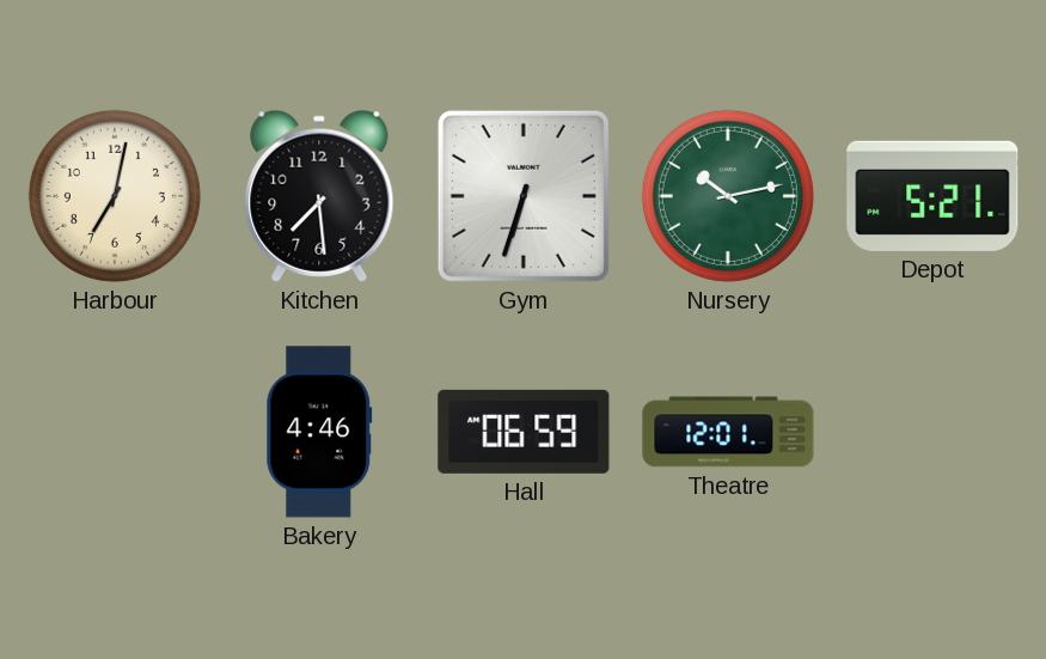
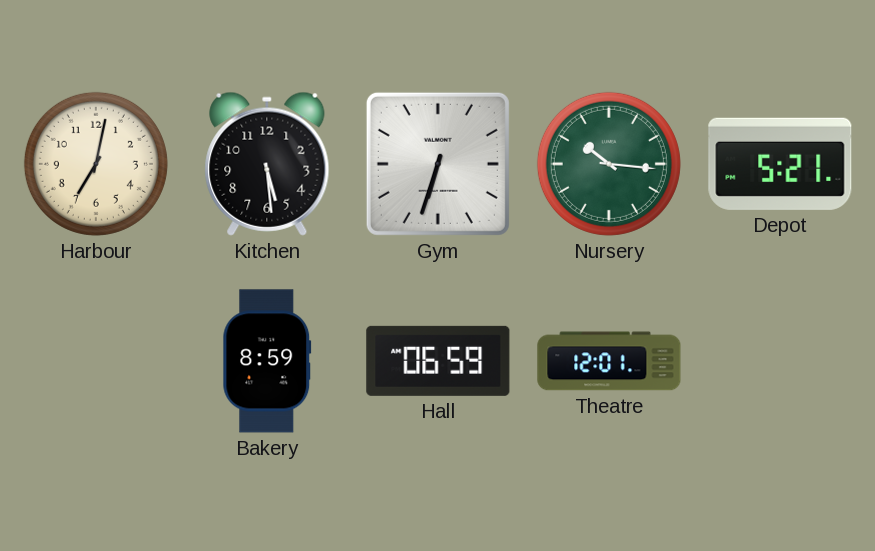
Kitchen: 7:29 -> 5:29
Nursery: 10:13 -> 10:16
Bakery: 4:46 -> 8:59
